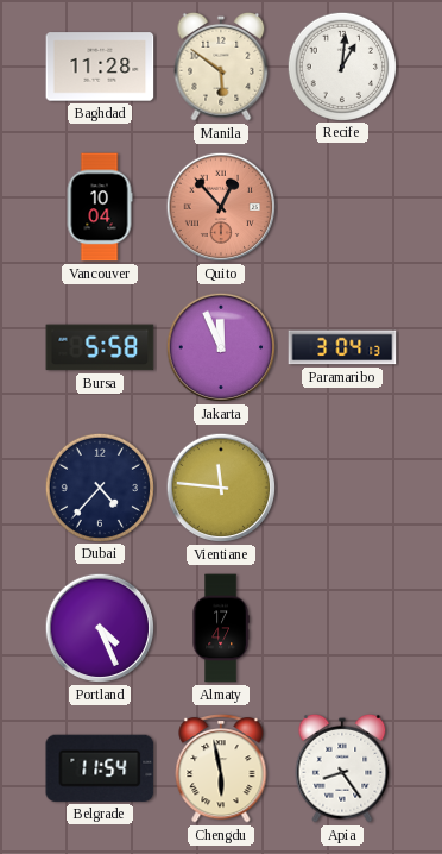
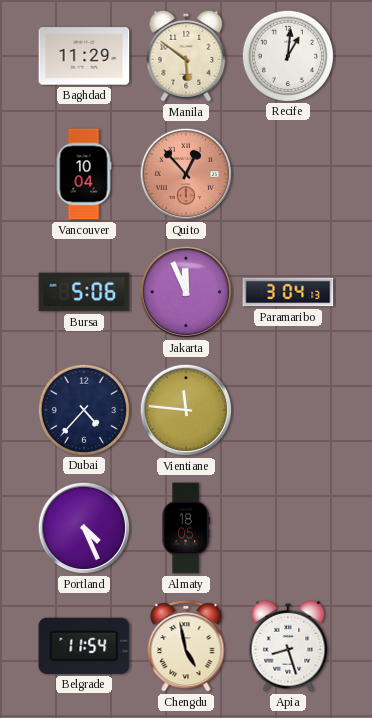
Baghdad: 11:28 -> 11:29
Bursa: 5:58 -> 5:06
Almaty: 17:47 -> 18:05
Chengdu: 5:58 -> 4:58
Apia: 8:24 -> 8:27
